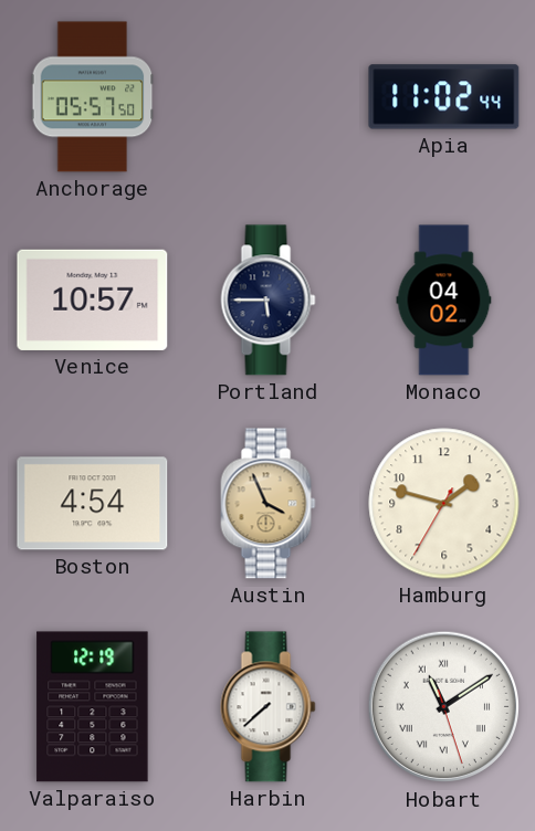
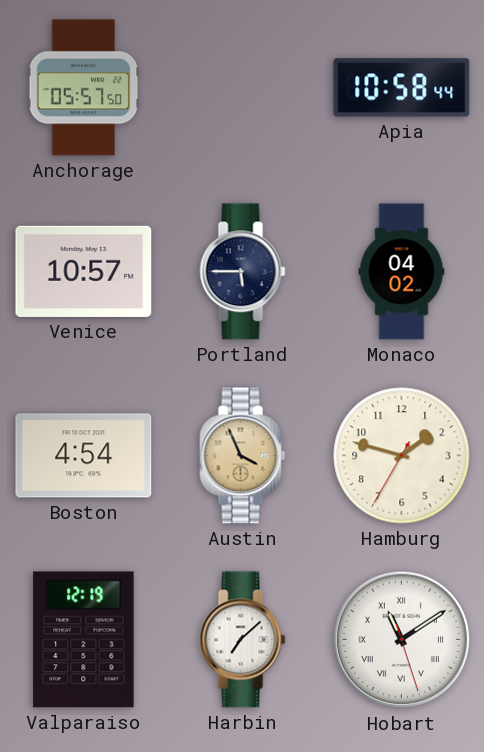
Apia: 11:02 -> 10:58
Harbin: 7:38 -> 7:08
